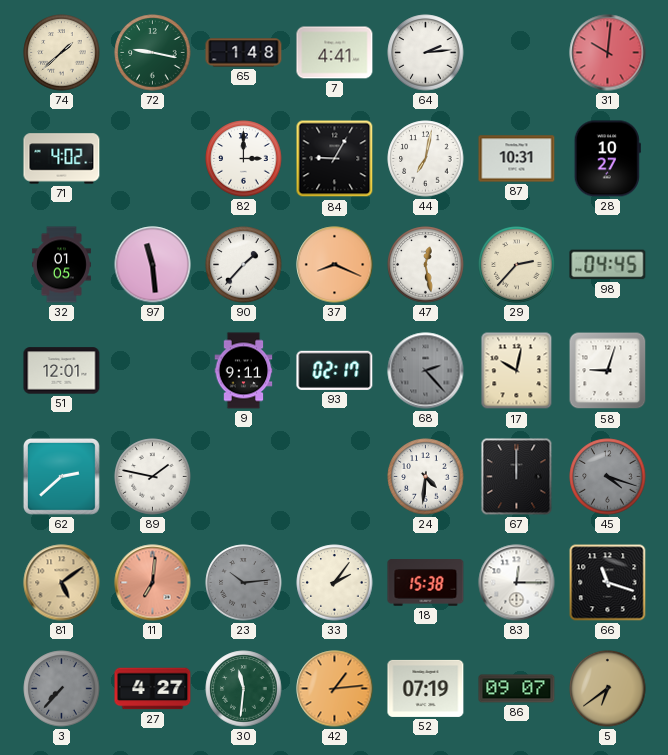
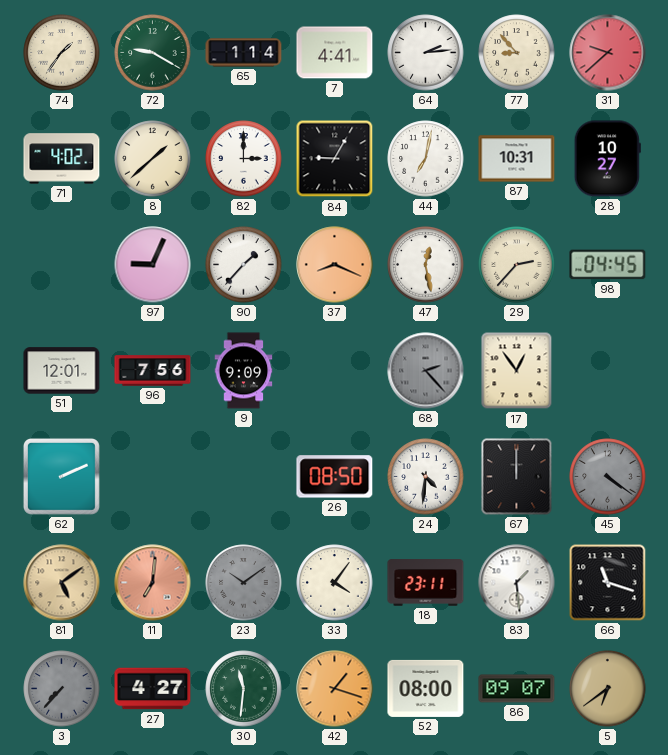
74: 1:38 -> 1:36
72: 9:17 -> 9:20
65: 1:48 -> 1:14
77: none -> 8:53
31: 10:01 -> 9:38
8: none -> 1:38
32: 01:05 -> none
97: 11:29 -> 9:04
96: none -> 7:56
9: 9:11 -> 9:09
93: 02:17 -> none
17: 10:02 -> 12:54
58: 9:03 -> none
62: 2:38 -> 2:11
89: 1:47 -> none
26: none -> 08:50
45: 4:18 -> 4:21
23: 10:14 -> 10:09
33: 2:06 -> 4:06
18: 15:38 -> 23:11
83: 12:15 -> 1:29
42: 1:14 -> 1:18
52: 07:19 -> 08:00
